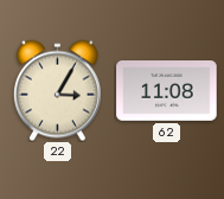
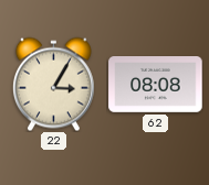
62: 11:08 -> 08:08
